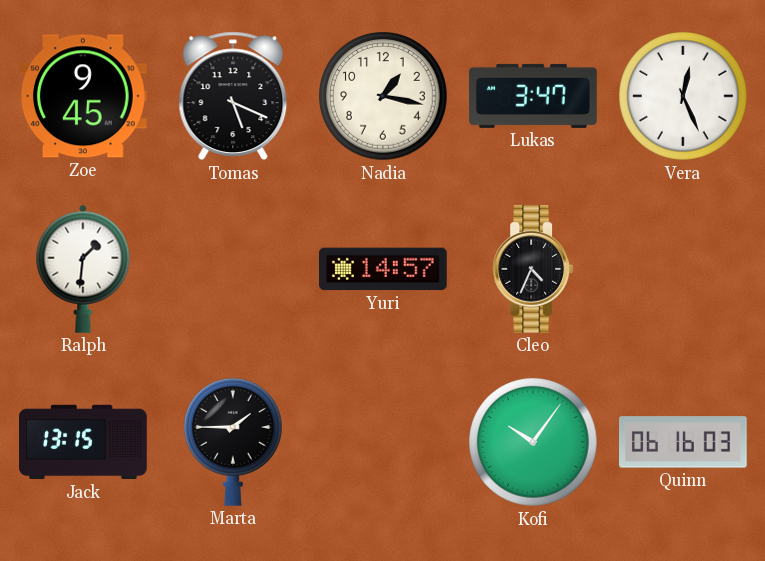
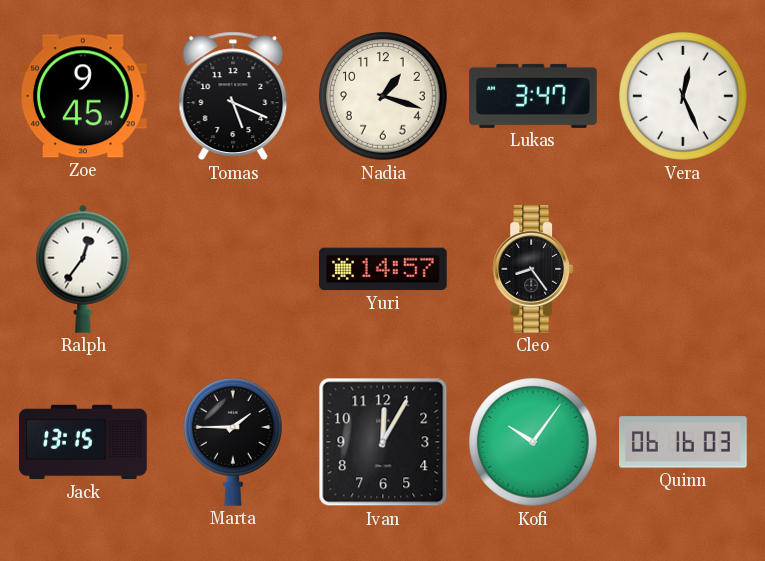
Nadia: 1:17 -> 1:18
Ralph: 1:31 -> 12:36
Cleo: 4:34 -> 8:24
Ivan: none -> 12:05
